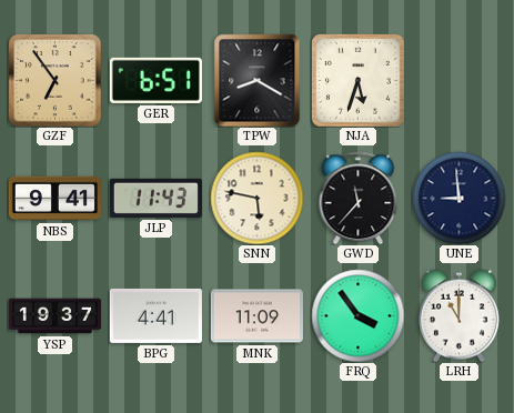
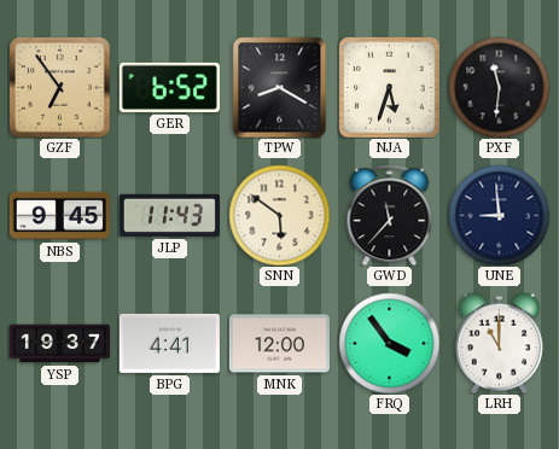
GER: 6:51 -> 6:52
PXF: none -> 11:31
NBS: 9:41 -> 9:45
SNN: 5:47 -> 5:51
MNK: 11:09 -> 12:00
